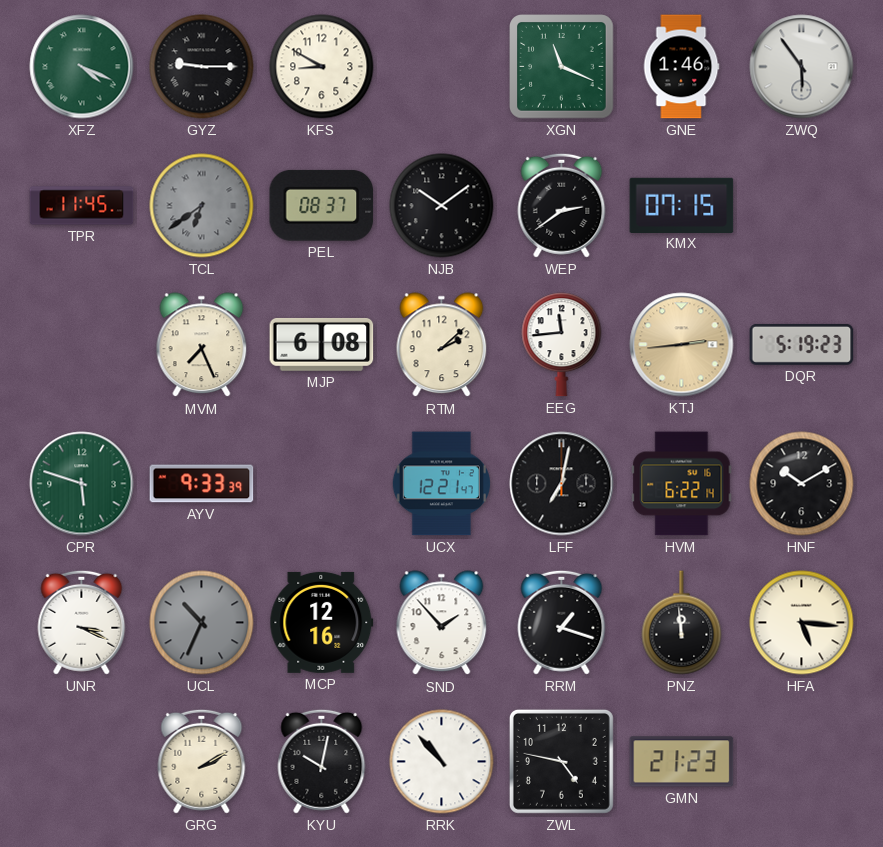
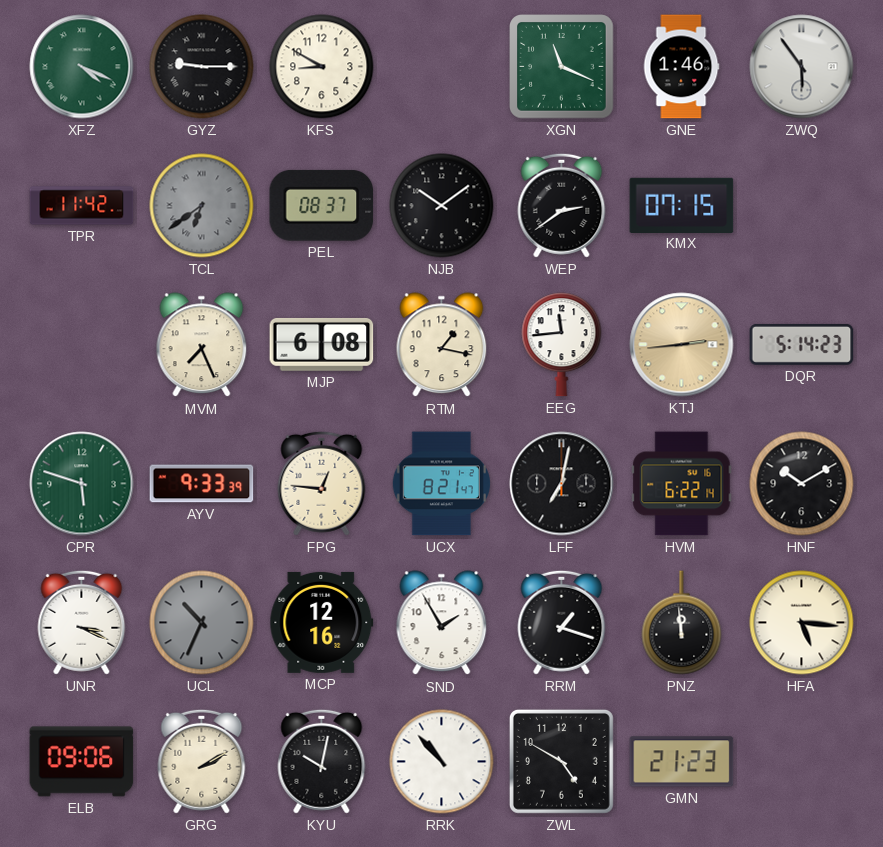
TPR: 11:45 -> 11:42
RTM: 2:08 -> 1:17
DQR: 5:19 -> 5:14
FPG: none -> 12:46
UCX: 12:21 -> 8:21
SND: 1:53 -> 1:55
ELB: none -> 09:06
ZWL: 4:47 -> 4:50
